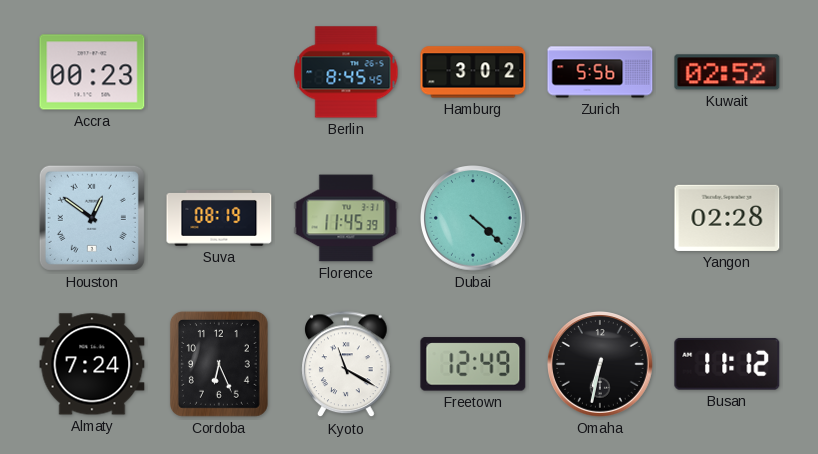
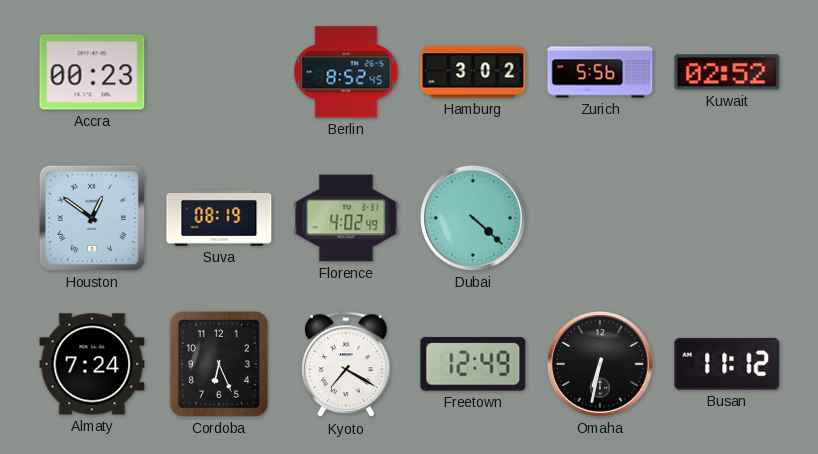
Berlin: 8:45 -> 8:52
Florence: 11:45 -> 4:02
Yangon: 02:28 -> none
Kyoto: 11:20 -> 7:20
